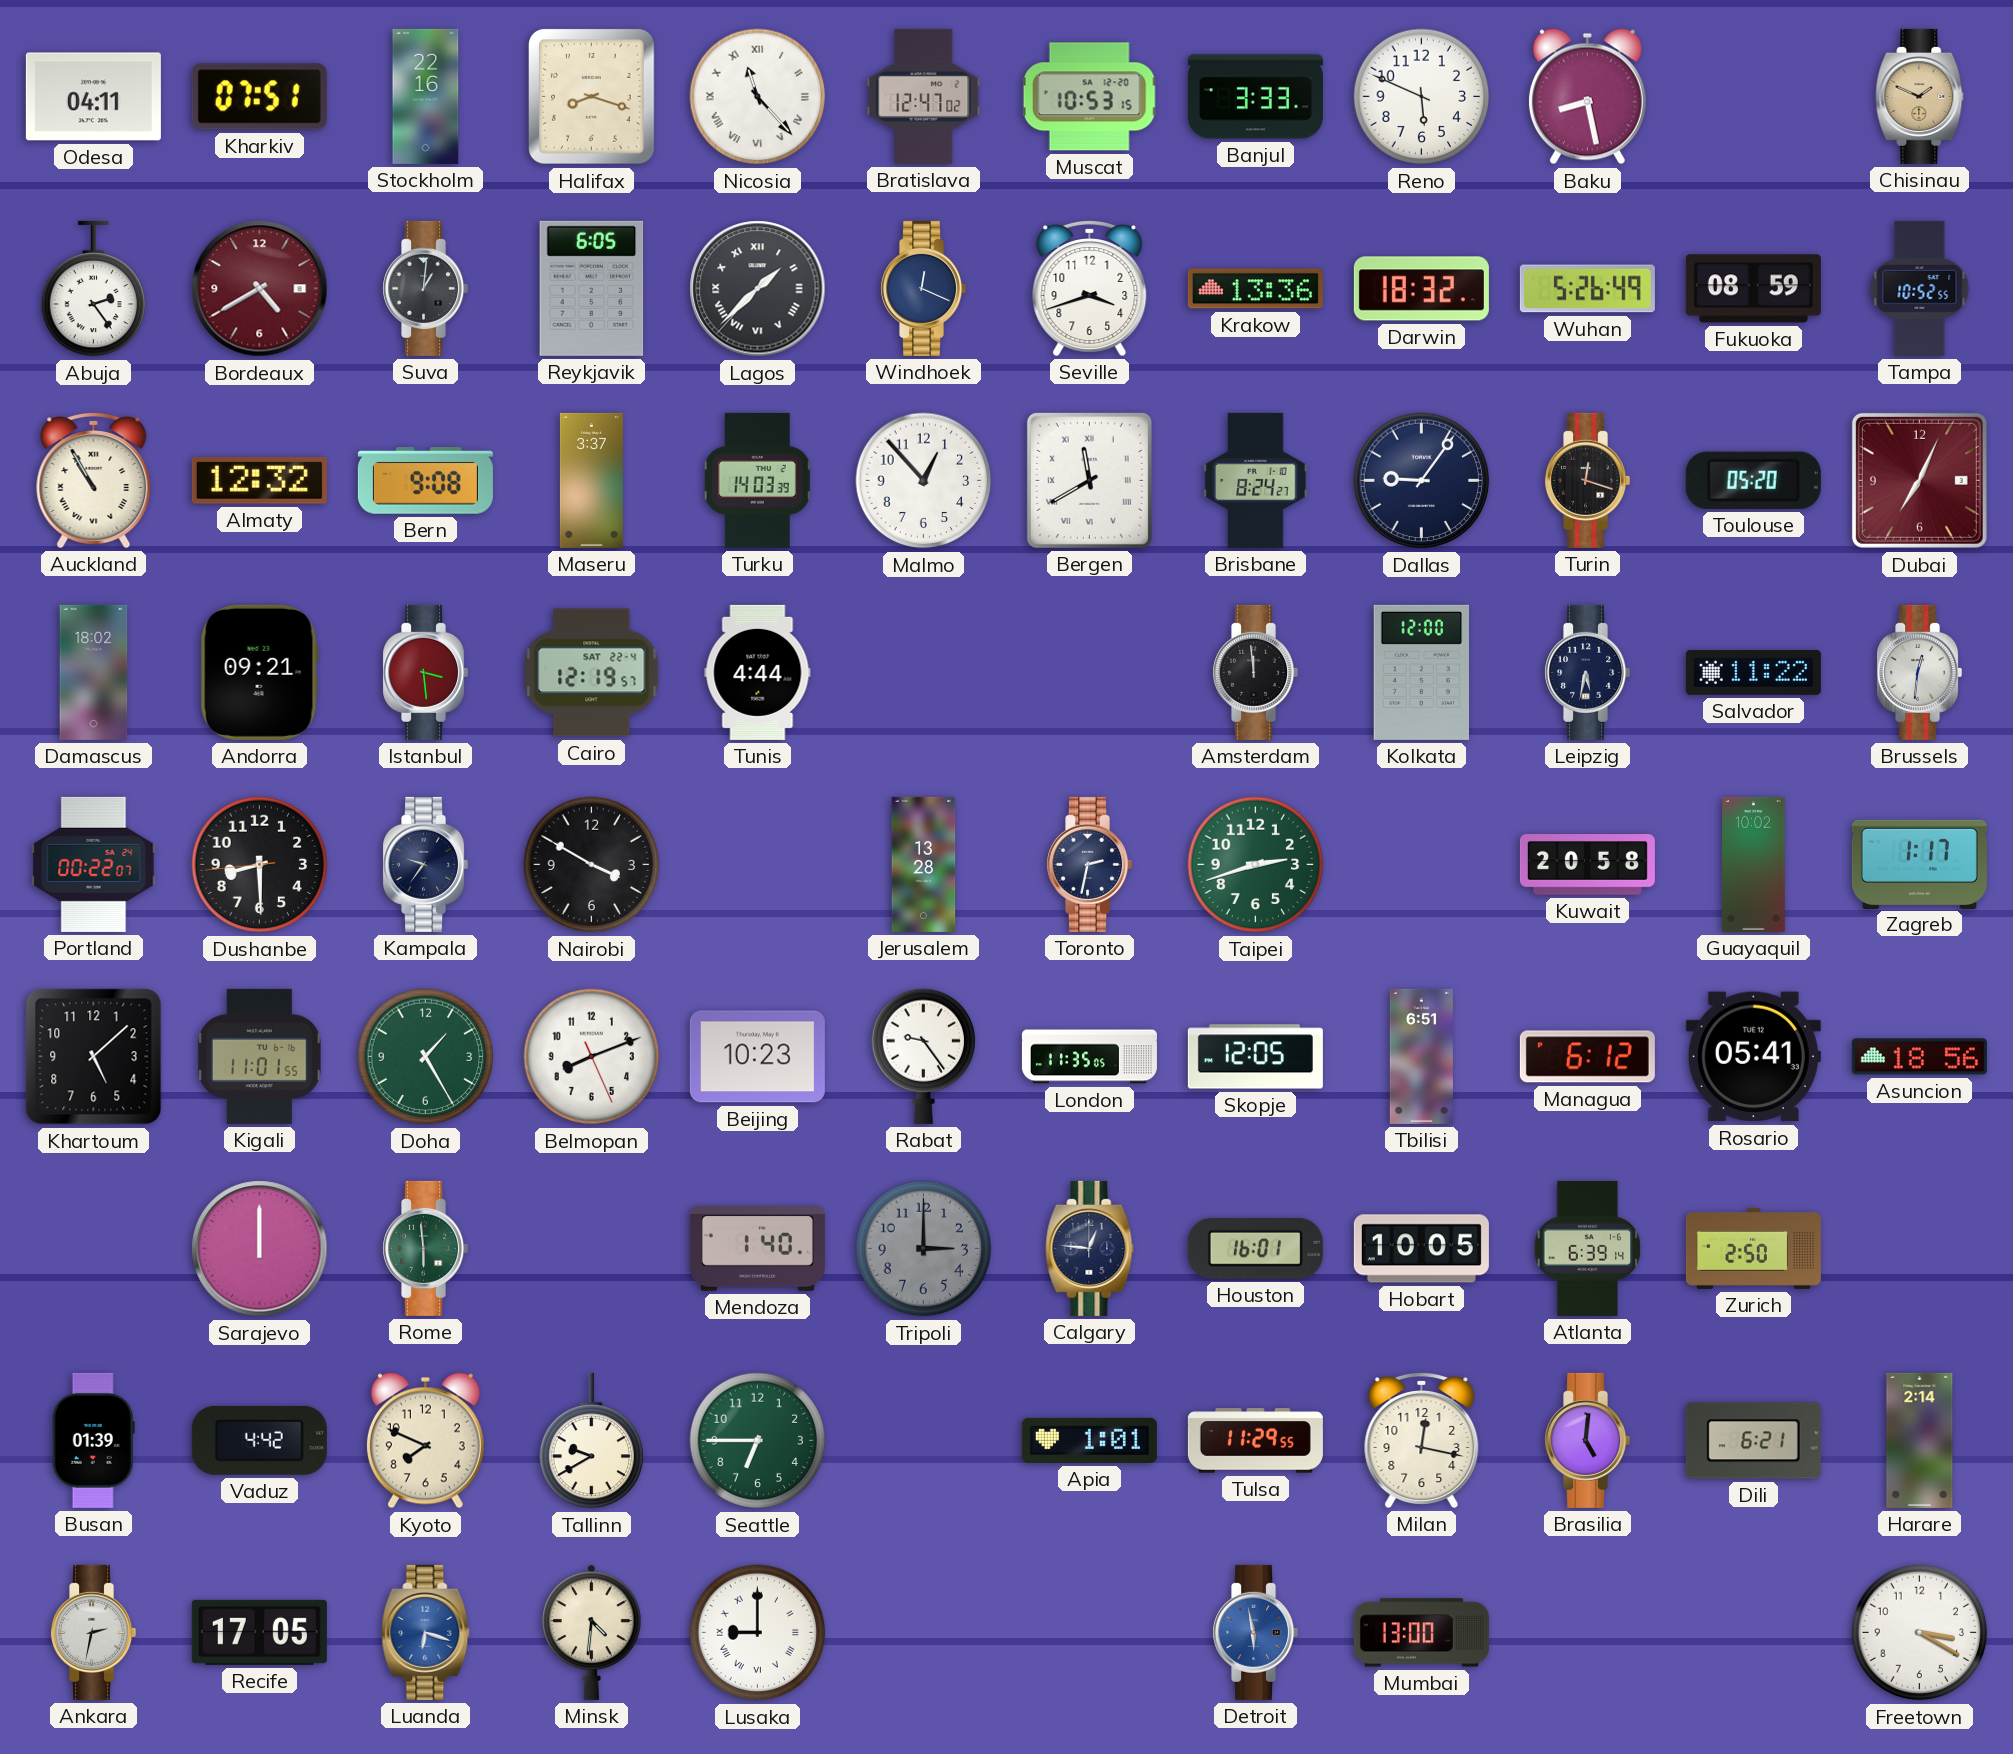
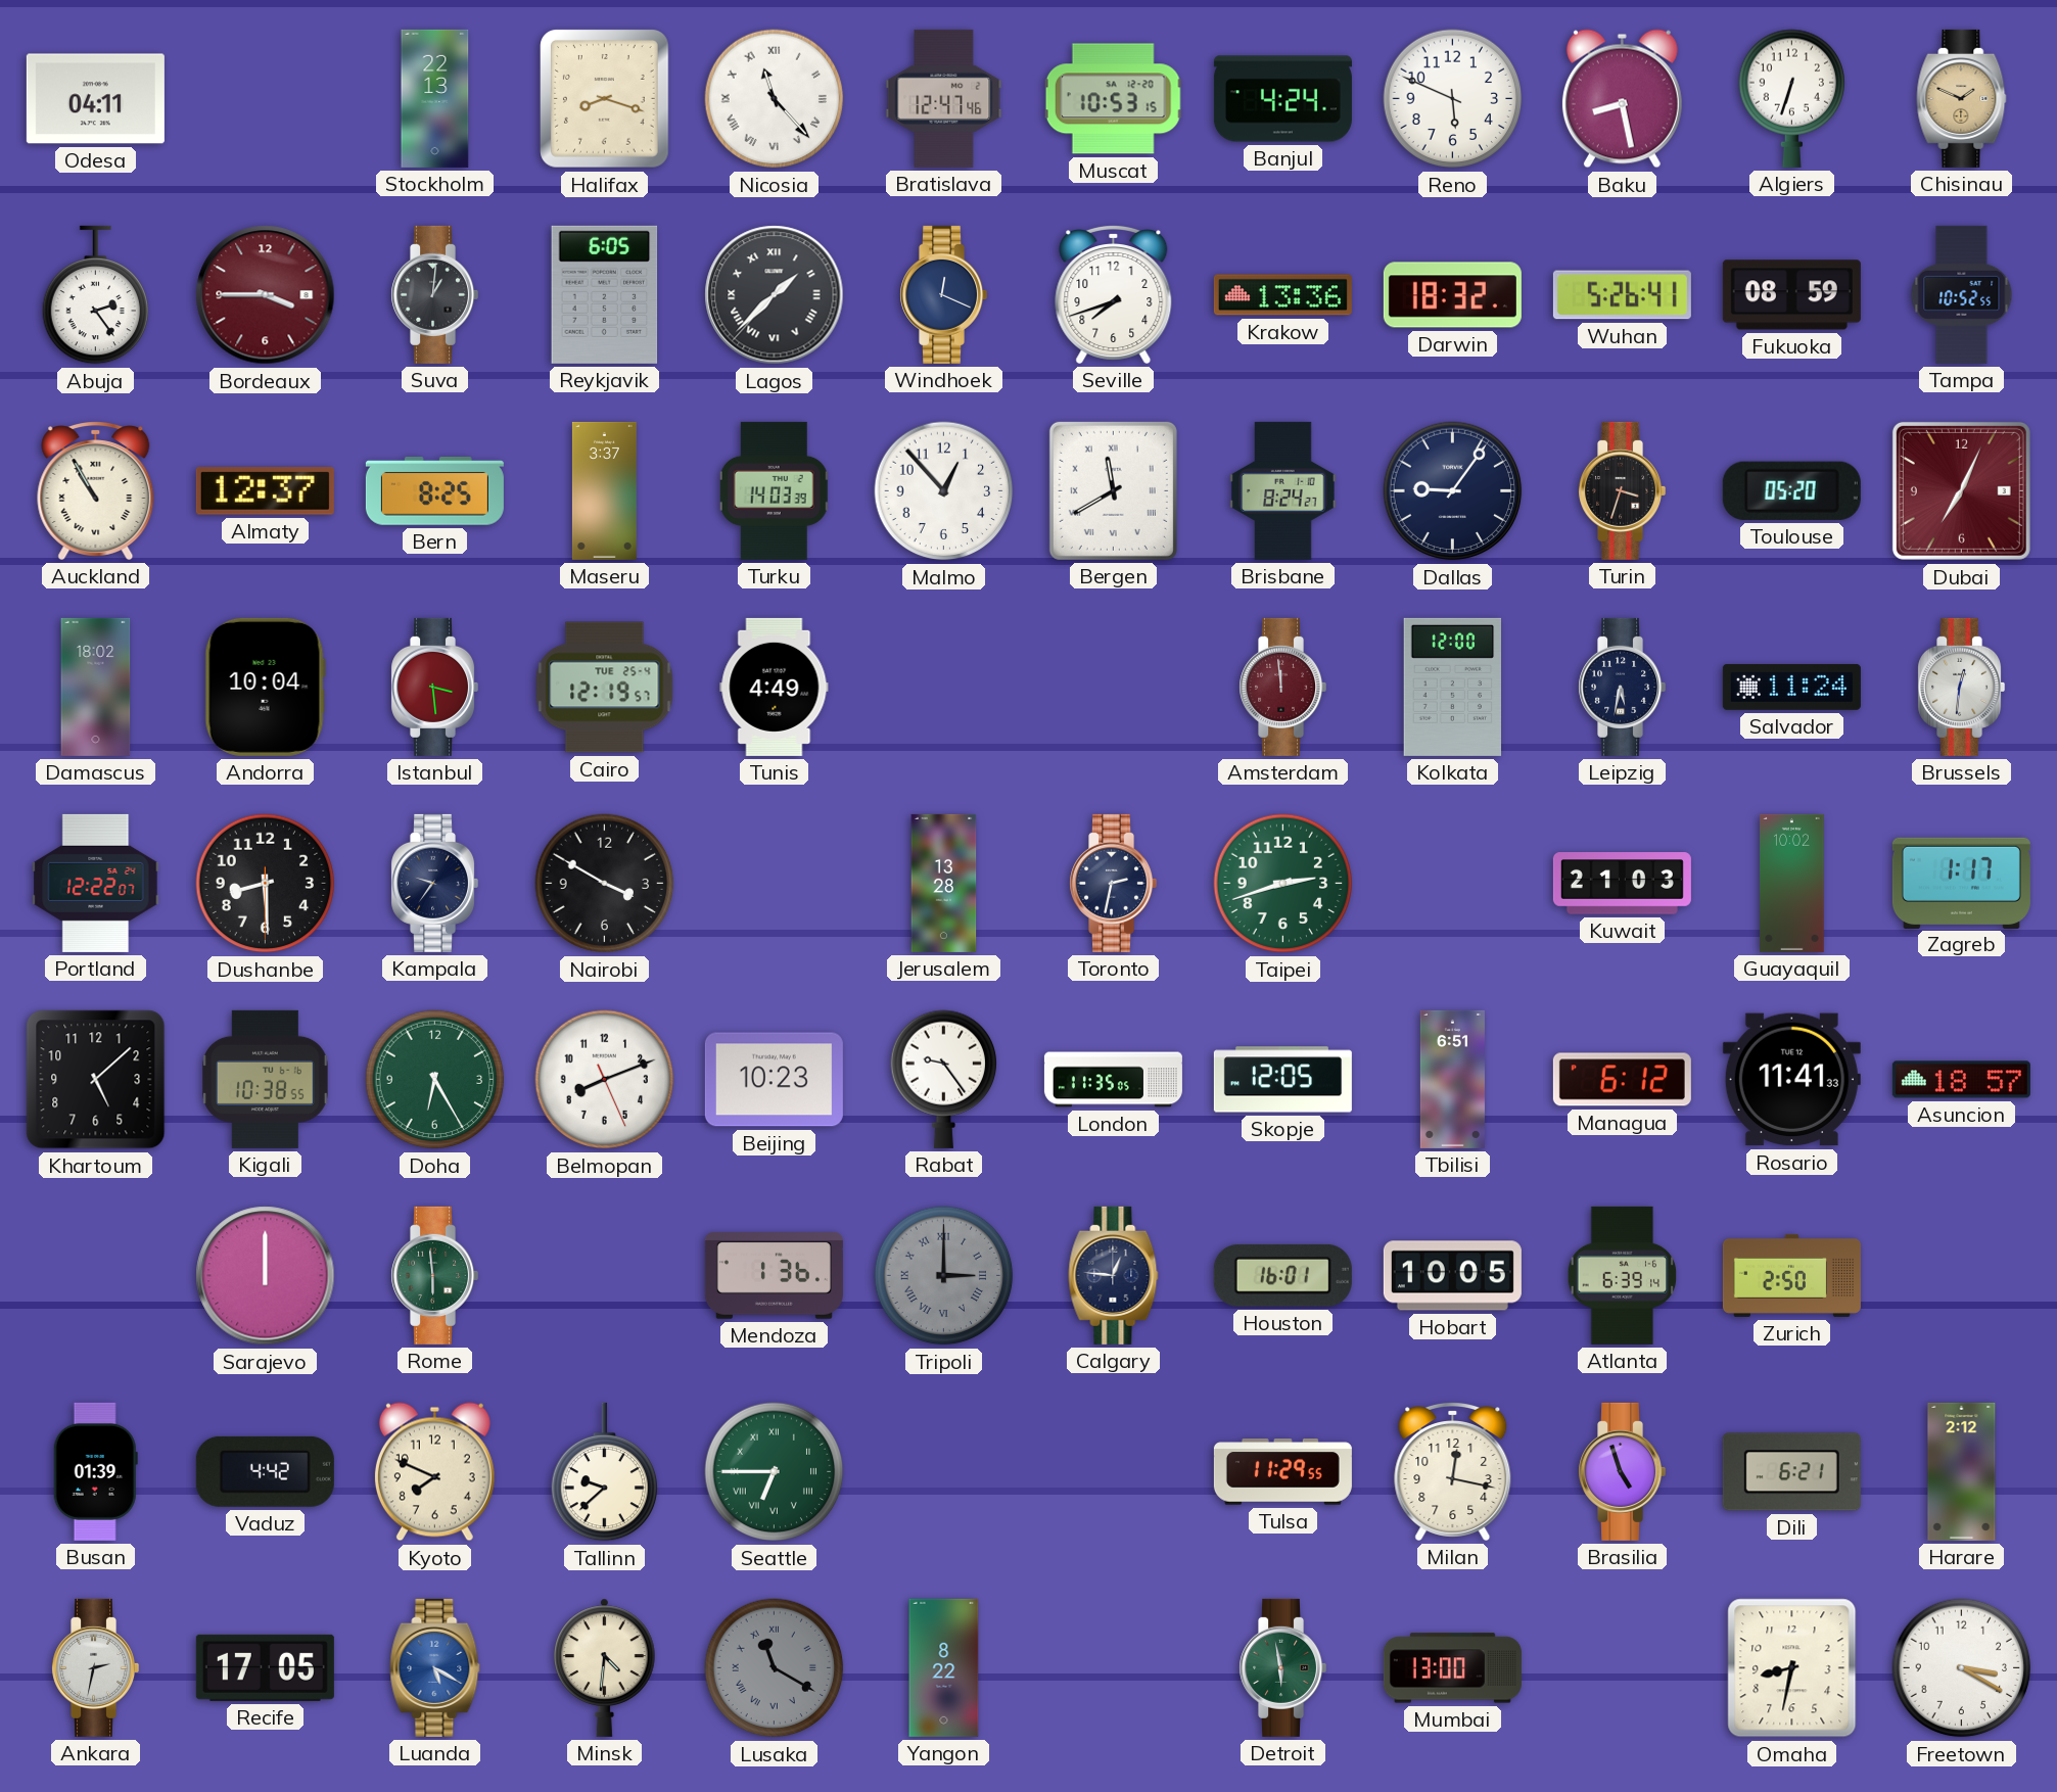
Kharkiv: 07:51 -> none
Stockholm: 22:16 -> 22:13
Bratislava: 12:47:02 -> 12:47:46
Banjul: 3:33 -> 4:24
Algiers: none -> 6:33
Bordeaux: 4:40 -> 3:45
Seville: 3:42 -> 7:42
Wuhan: 5:26:49 -> 5:26:41
Almaty: 12:32 -> 12:37
Bern: 9:08 -> 8:25
Turin: 12:18 -> 3:33
Andorra: 09:21 -> 10:04
Cairo date: SAT 22-4 -> TUE 25-4
Tunis: 4:44 -> 4:49
Amsterdam dial: black -> burgundy
Salvador: 11:22 -> 11:24
Portland: 00:22 -> 12:22
Dushanbe: 8:29:44 -> 8:29:30
Kuwait: 20:58 -> 21:03
Kigali: 11:01 -> 10:38
Doha: 1:25 -> 6:25
Rosario: 05:41 -> 11:41
Asuncion: 18:56 -> 18:57
Mendoza: 1:40 -> 1:36
Tripoli numerals: Arabic -> Roman
Tallinn: 9:40 -> 9:38
Seattle numerals: Arabic -> Roman
Apia: 1:01 -> none
Brasilia: 5:01 -> 4:57
Harare: 2:14 -> 2:12
Luanda: 6:18 -> 5:20
Lusaka: 9:00 -> 11:20
Lusaka dial: white -> grey
Yangon: none -> 8:22
Detroit dial: blue -> green
Omaha: none -> 8:32
